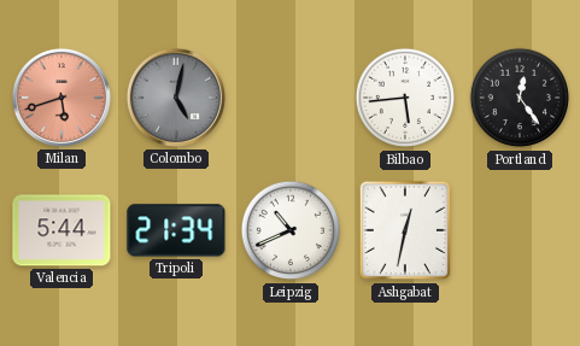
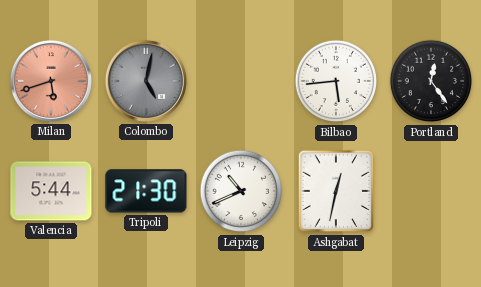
Tripoli: 21:34 -> 21:30
